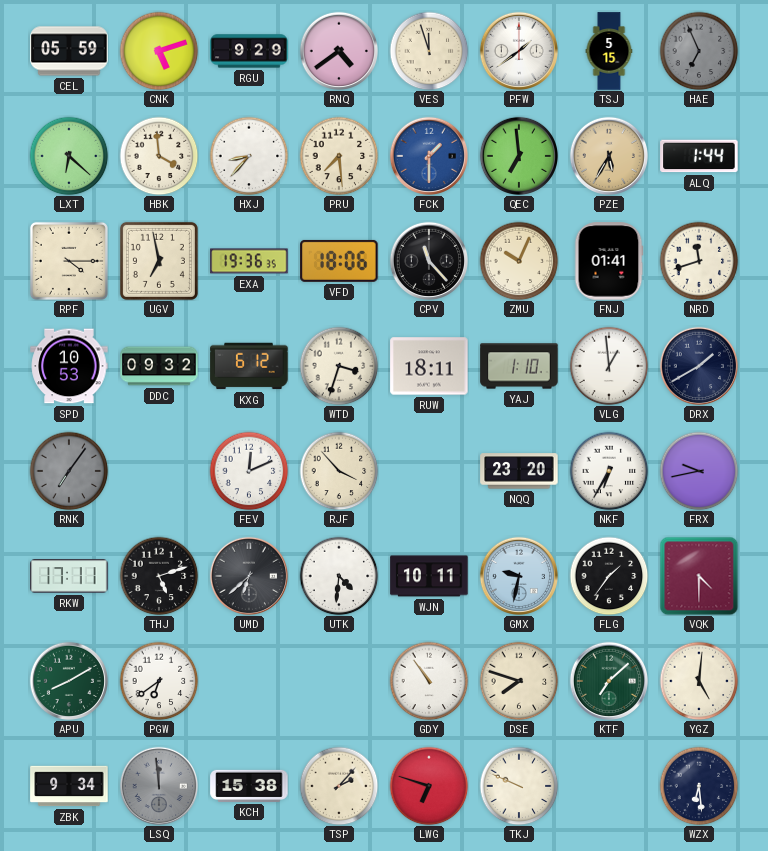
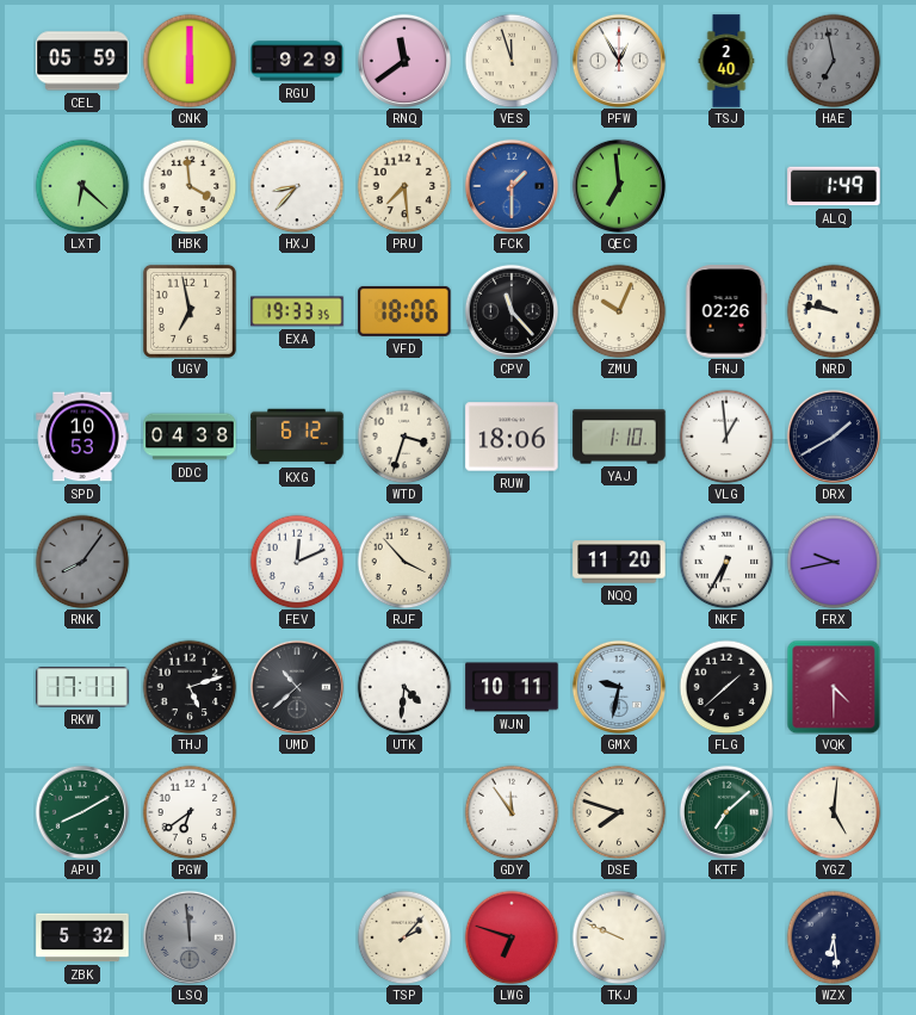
CNK: 5:12 -> 6:00
RNQ: 4:39 -> 11:39
PFW: 1:39 -> 12:55
TSJ: 5:15 -> 2:40
HAE: 6:56 -> 6:58
PZE: 5:35 -> none
ALQ: 1:44 -> 1:49
RPF: 4:15 -> none
EXA: 19:36 -> 19:33
FNJ: 01:41 -> 02:26
NRD: 11:42 -> 9:47
DDC: 09:32 -> 04:38
RUW: 18:11 -> 18:06
RNK: 7:06 -> 8:06
NQQ: 23:20 -> 11:20
UMD: 6:38 -> 10:38
FLG: 1:36 -> 1:38
GDY: 10:54 -> 11:54
ZBK: 9:34 -> 5:32
KCH: 15:38 -> none
